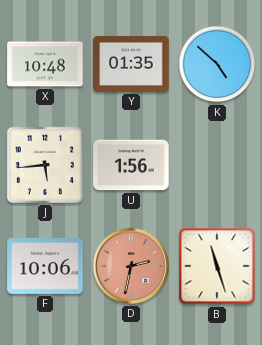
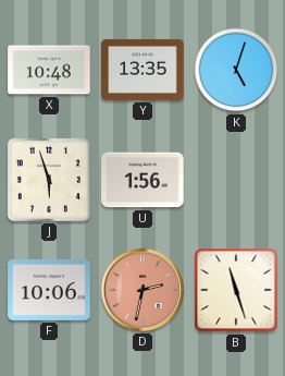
Y: 01:35 -> 13:35
K: 4:52 -> 5:03
J: 5:44 -> 5:57
